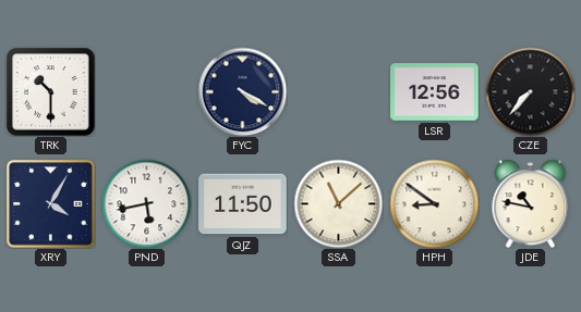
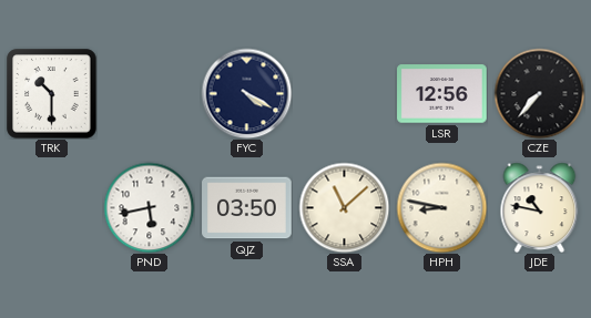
XRY: 4:05 -> none
QJZ: 11:50 -> 03:50
HPH: 8:51 -> 8:47
